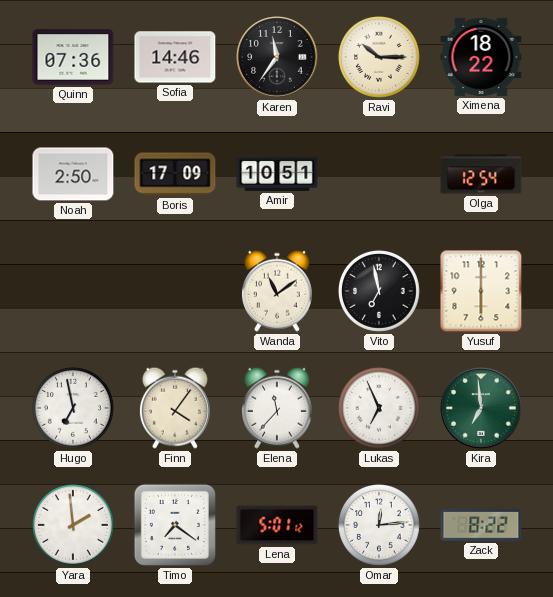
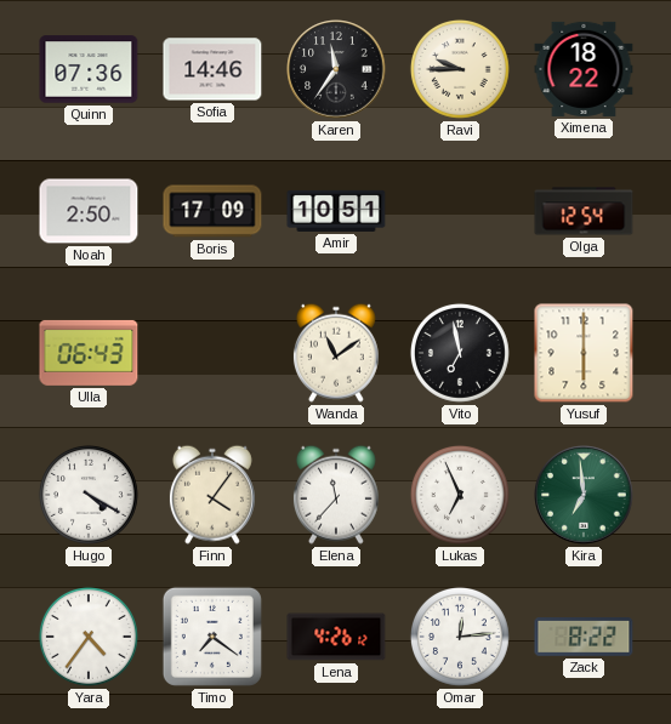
Ravi: 10:15 -> 9:45
Ulla: none -> 06:43
Hugo: 6:58 -> 4:20
Yara: 1:59 -> 4:36
Lena: 5:01 -> 4:26
